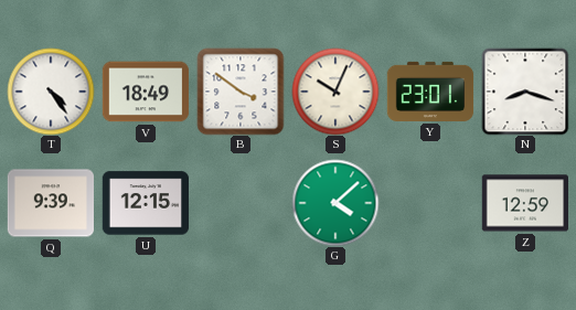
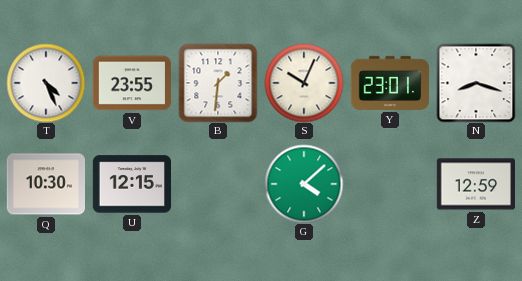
T: 4:24 -> 4:26
V: 18:49 -> 23:55
B: 3:51 -> 1:31
Q: 9:39 -> 10:30
